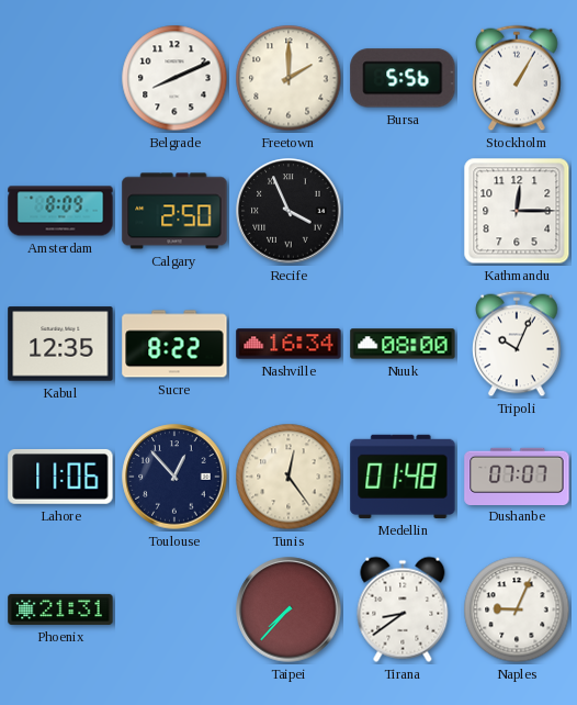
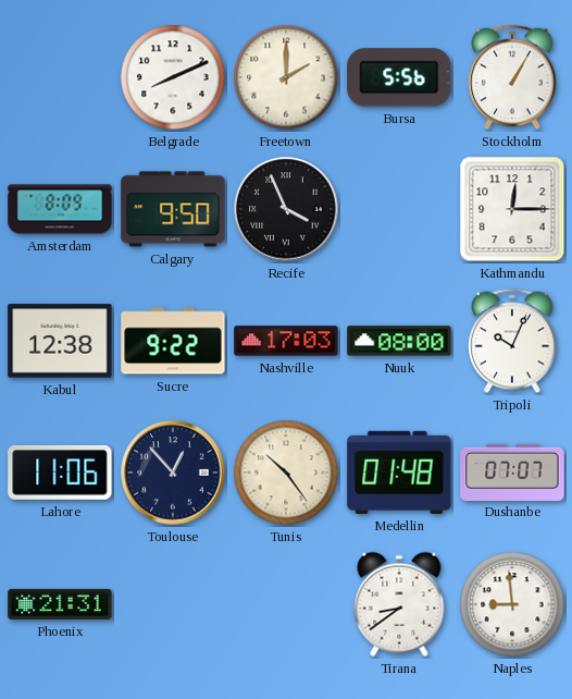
Calgary: 2:50 -> 9:50
Kabul: 12:35 -> 12:38
Sucre: 8:22 -> 9:22
Nashville: 16:34 -> 17:03
Tunis: 12:24 -> 10:24
Taipei: 7:37 -> none
Naples: 9:04 -> 8:59
